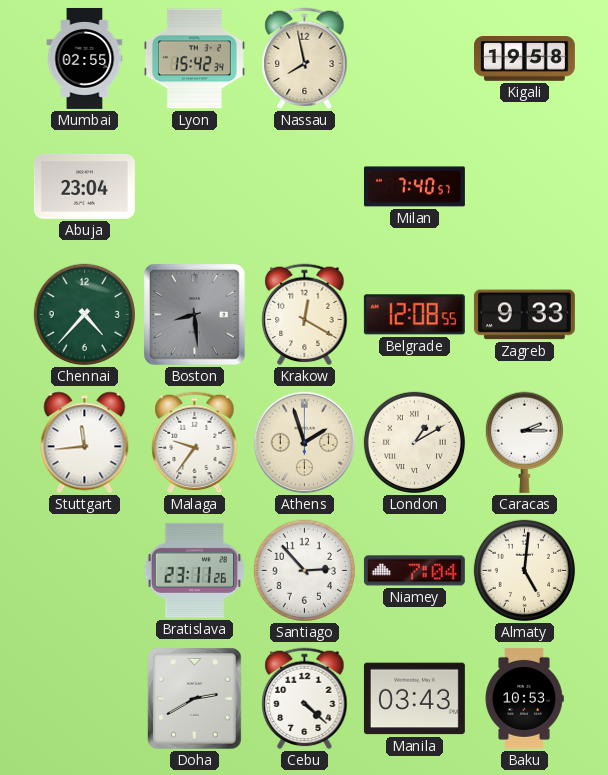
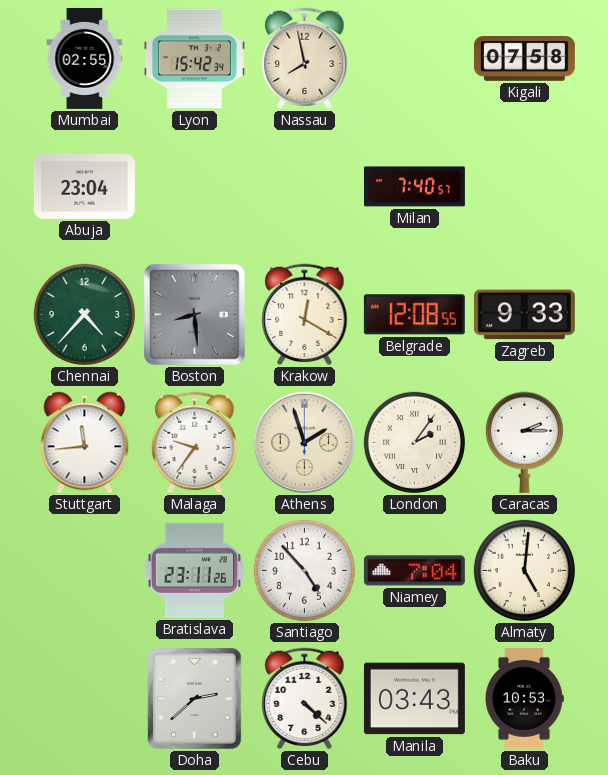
Kigali: 19:58 -> 07:58
London: 1:10 -> 2:06
Santiago: 2:53 -> 4:53
Doha: 2:40 -> 2:38
